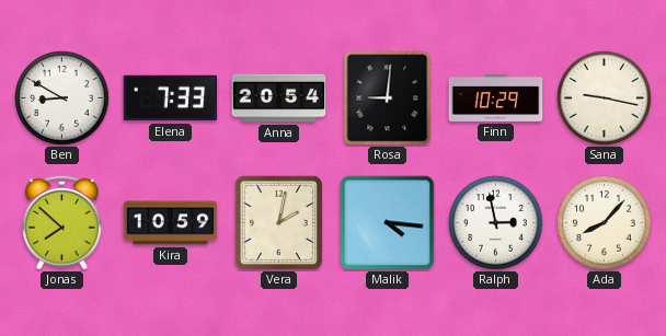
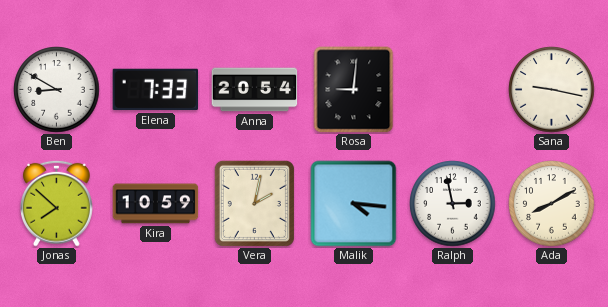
Finn: 10:29 -> none
Ada: 8:07 -> 8:10
